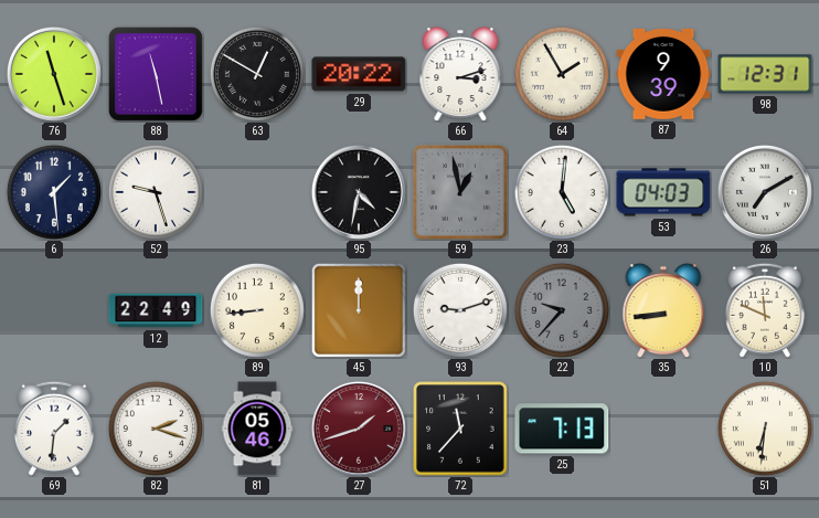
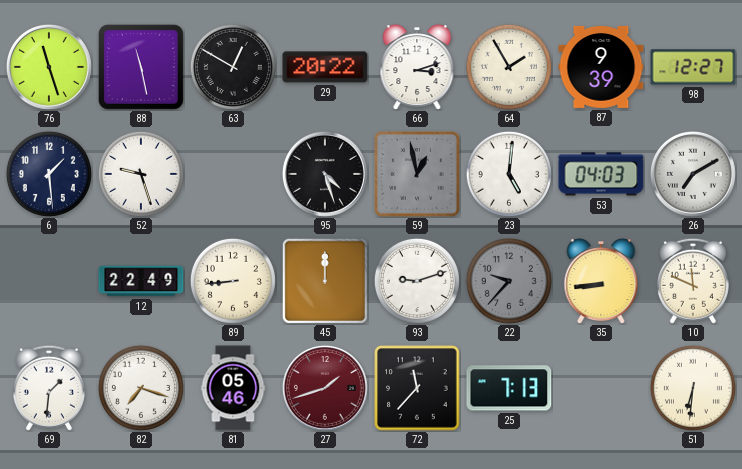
98: 12:31 -> 12:27
95: 4:32 -> 4:27
82: 2:18 -> 7:18
